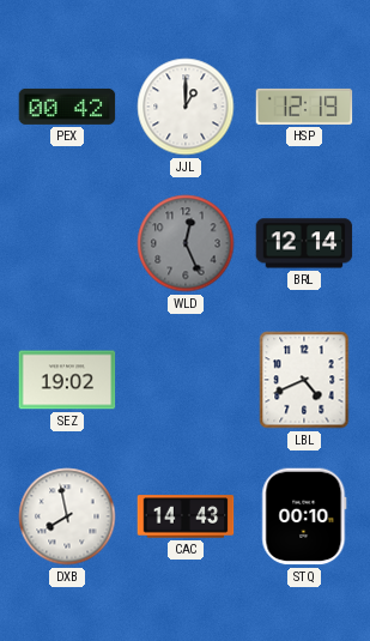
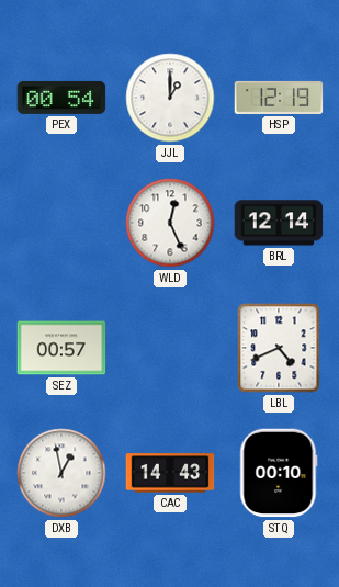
PEX: 00:42 -> 00:54
WLD dial: grey -> white
SEZ: 19:02 -> 00:57
DXB: 7:58 -> 12:58
